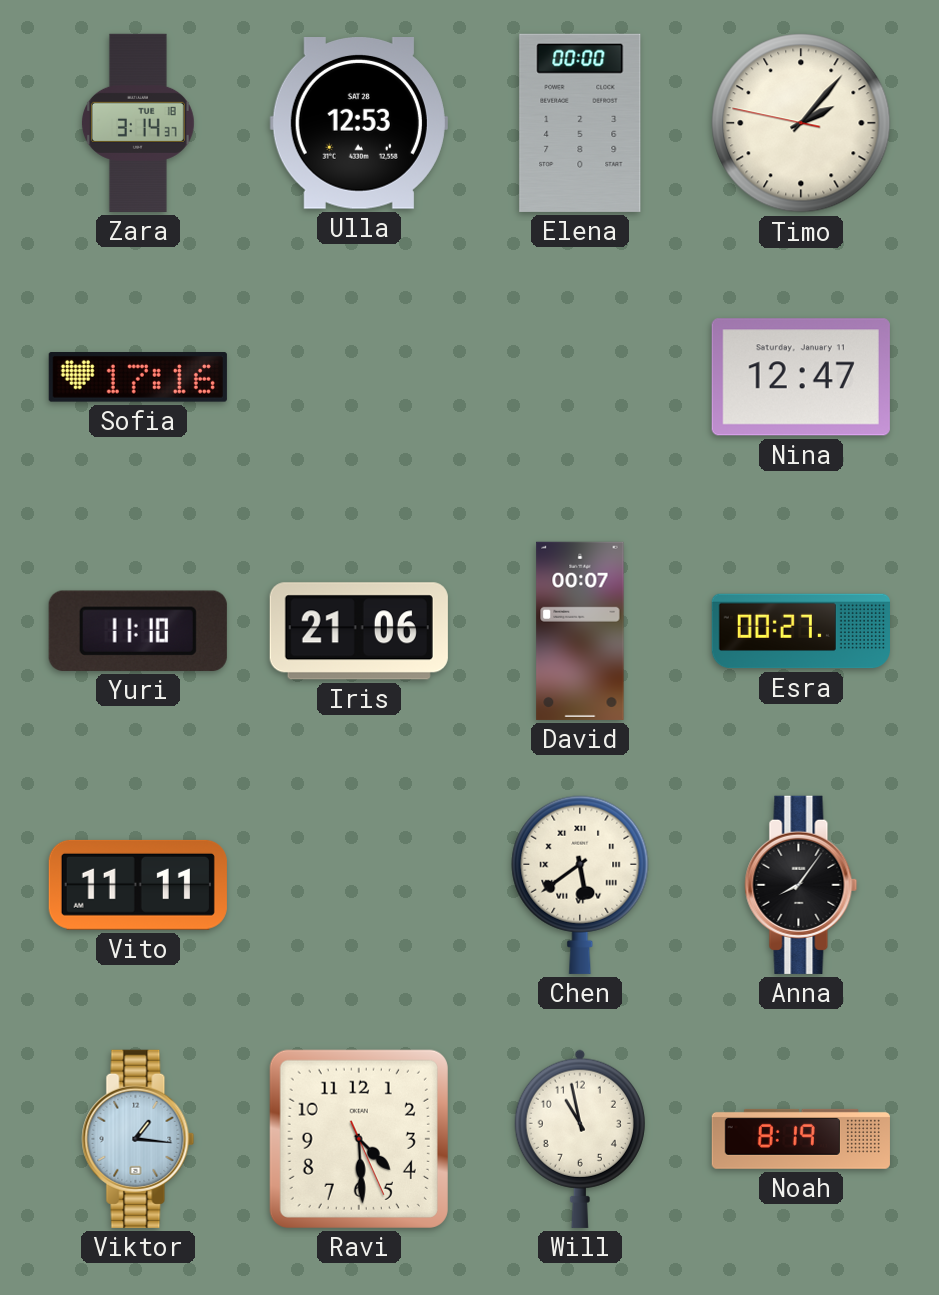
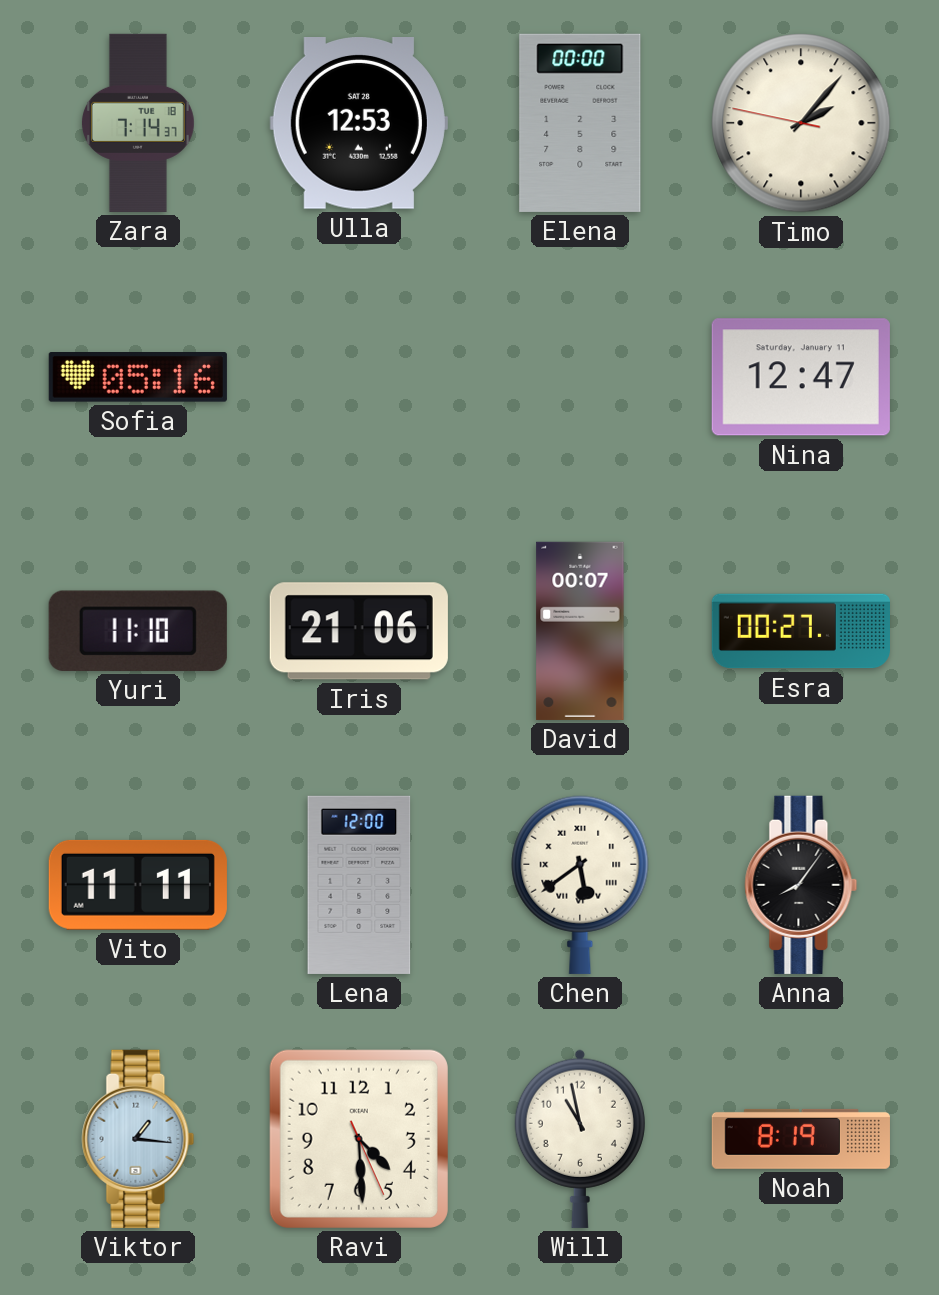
Zara: 3:14 -> 7:14
Sofia: 17:16 -> 05:16
Lena: none -> 12:00
